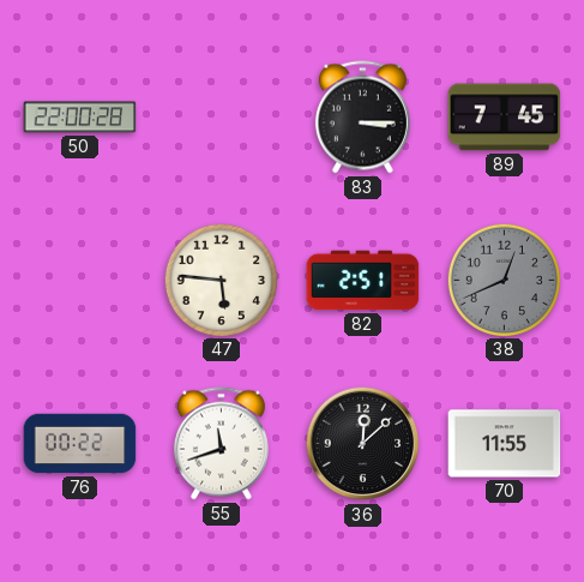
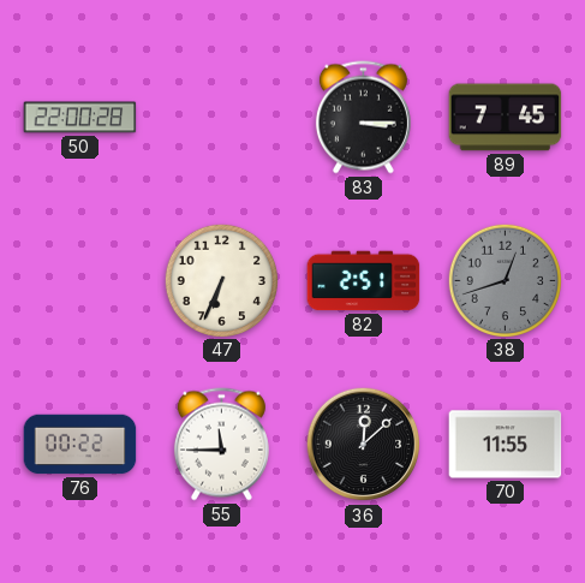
47: 5:46 -> 6:34
38: 12:41 -> 12:42
55: 11:42 -> 11:45
